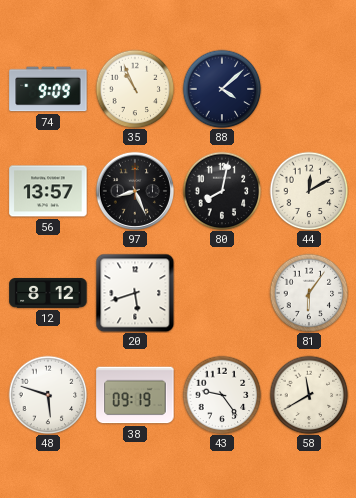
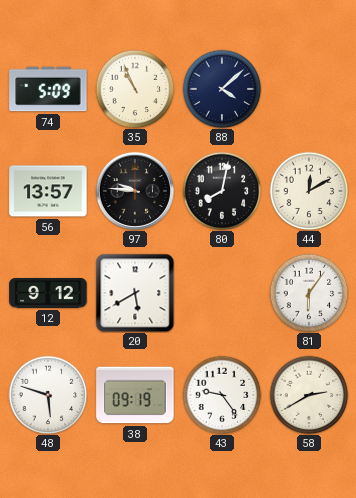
74: 9:09 -> 5:09
97: 8:26 -> 9:46
12: 8:12 -> 9:12
20: 5:42 -> 5:40
58: 11:40 -> 2:40
